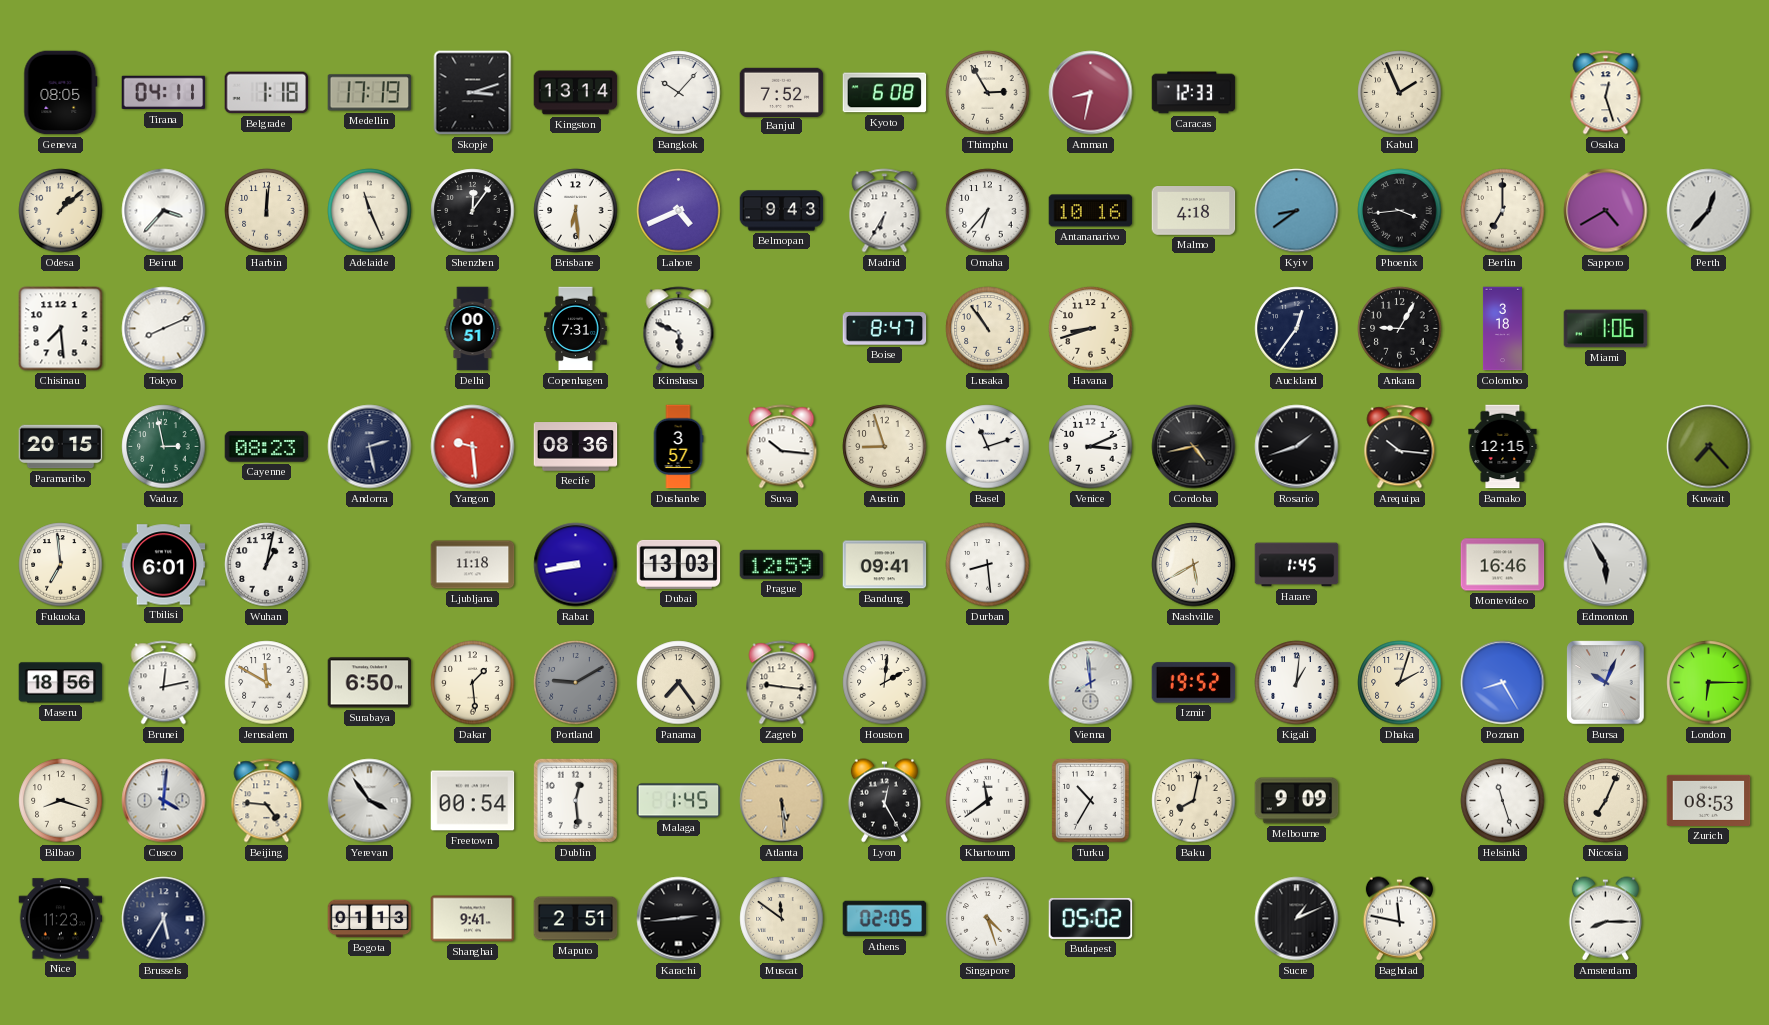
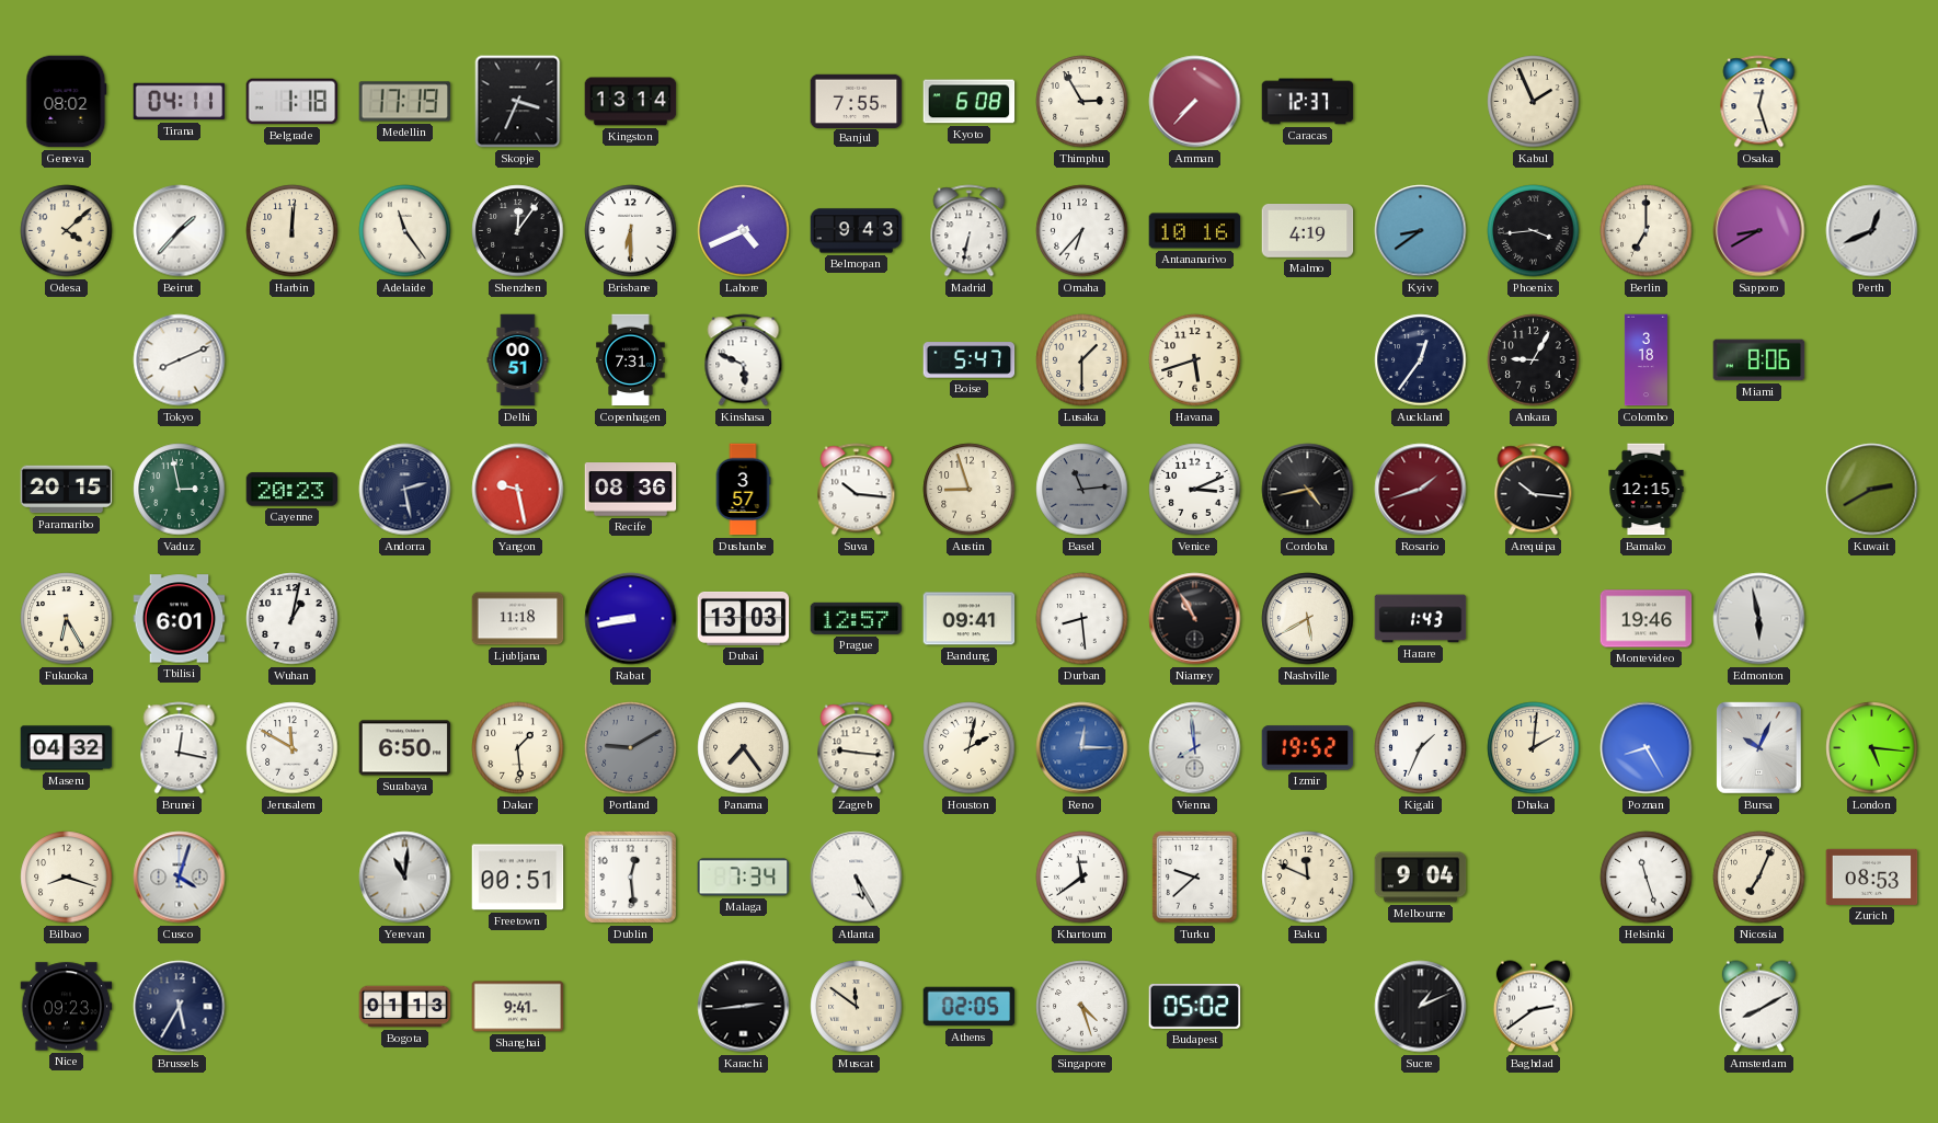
Geneva: 08:05 -> 08:02
Skopje: 3:12 -> 3:34
Bangkok: 10:07 -> none
Banjul: 7:52 -> 7:55
Amman: 8:32 -> 7:37
Caracas: 12:33 -> 12:37
Odesa: 1:08 -> 4:08
Beirut: 3:37 -> 1:37
Adelaide: 11:26 -> 11:24
Brisbane: 6:29 -> 6:30
Madrid: 6:35 -> 6:32
Malmo: 4:18 -> 4:19
Sapporo: 4:40 -> 8:40
Perth: 12:37 -> 12:41
Chisinau: 7:29 -> none
Boise: 8:47 -> 5:47
Lusaka: 10:54 -> 1:30
Havana: 8:42 -> 5:42
Miami: 1:06 -> 8:06
Cayenne: 08:23 -> 20:23
Yangon: 9:29 -> 9:28
Basel: 11:12 -> 11:14
Basel dial: white -> grey
Rosario dial: black -> burgundy
Kuwait: 7:23 -> 2:40
Fukuoka: 6:59 -> 6:25
Prague: 12:59 -> 12:57
Niamey: none -> 10:55
Harare: 1:45 -> 1:43
Montevideo: 16:46 -> 19:46
Edmonton: 5:55 -> 5:58
Maseru: 18:56 -> 04:32
Brunei: 12:13 -> 12:17
Houston: 2:01 -> 2:02
Reno: none -> 12:15
Kigali: 1:01 -> 1:34
Dhaka: 2:03 -> 2:01
London: 6:15 -> 5:16
Cusco: 4:01 -> 4:03
Beijing: 4:46 -> none
Yerevan: 3:54 -> 11:01
Freetown: 00:54 -> 00:51
Malaga: 1:45 -> 7:34
Atlanta: 5:29 -> 5:25
Atlanta dial: champagne -> white
Lyon: 12:25 -> none
Turku: 10:35 -> 9:38
Baku: 8:02 -> 11:49
Melbourne: 9:09 -> 9:04
Nice: 11:23 -> 09:23
Maputo: 2:51 -> none
Baghdad: 11:47 -> 2:39
Amsterdam: 8:15 -> 8:10
